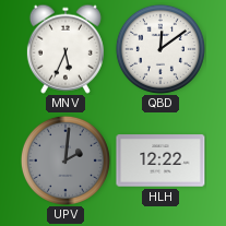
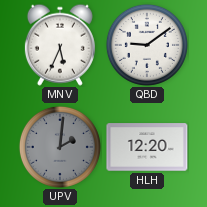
QBD: 12:09 -> 9:09
HLH: 12:22 -> 12:20
